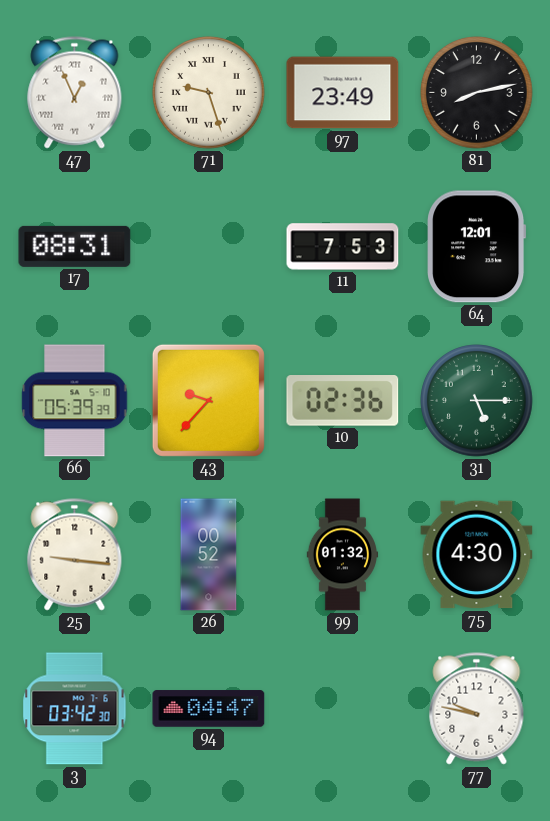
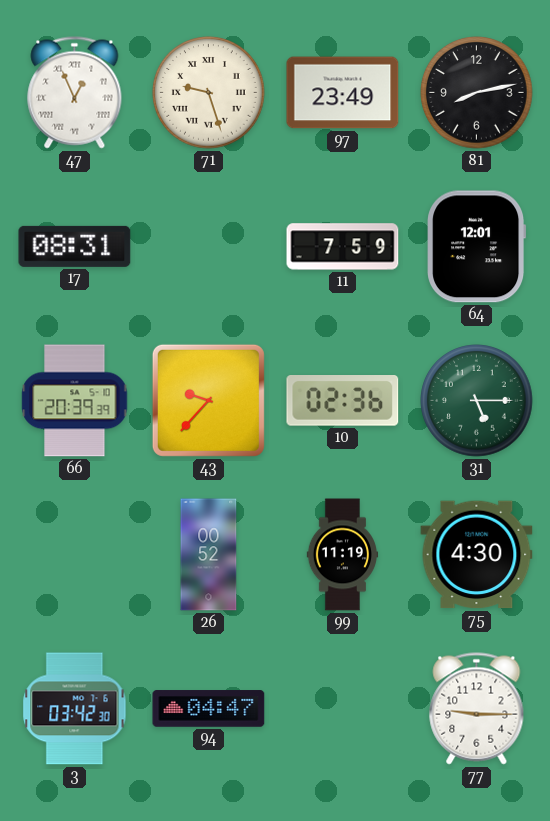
11: 7:53 -> 7:59
66: 05:39 -> 20:39
25: 9:16 -> none
99: 01:32 -> 11:19
77: 9:47 -> 9:15
